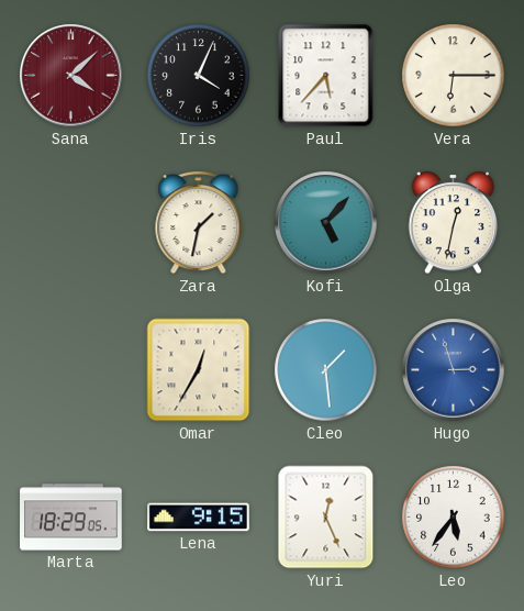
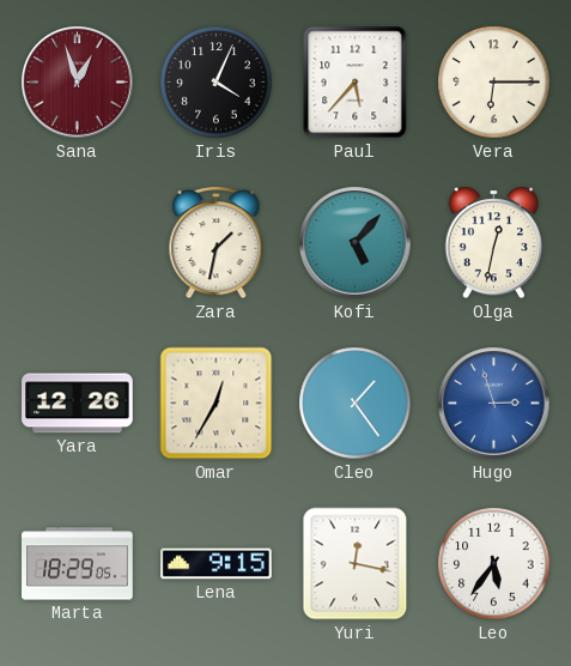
Sana: 4:08 -> 12:57
Yara: none -> 12:26
Cleo: 1:29 -> 1:24
Yuri: 12:26 -> 12:17
